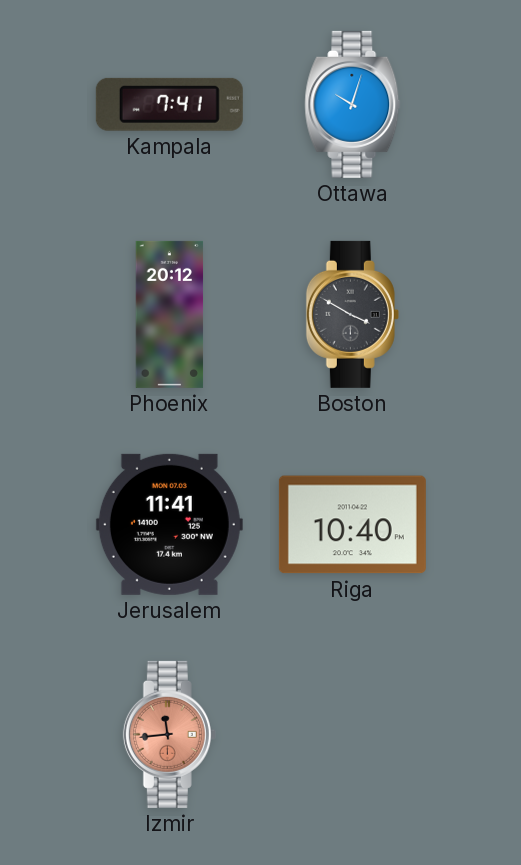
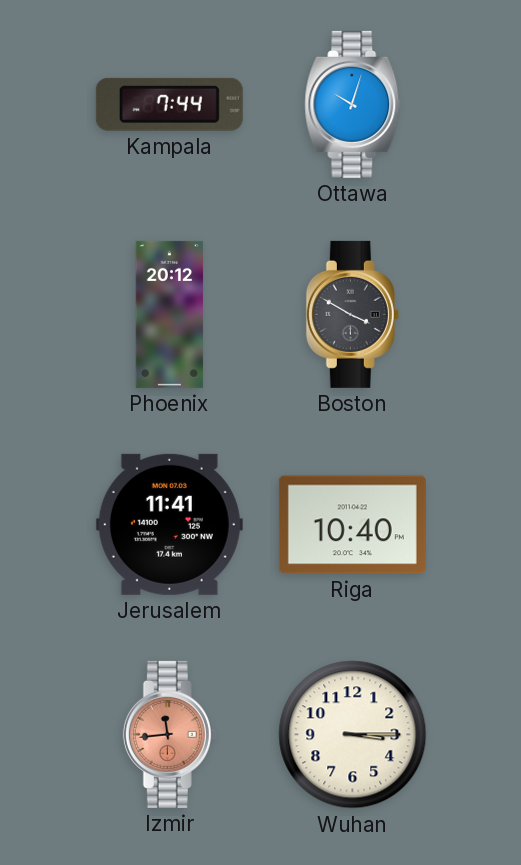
Kampala: 7:41 -> 7:44
Wuhan: none -> 3:15
